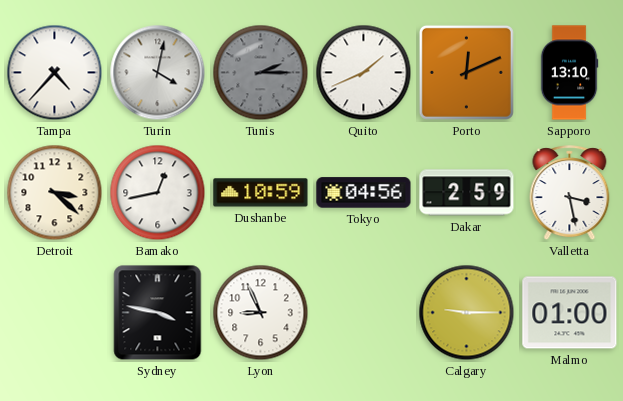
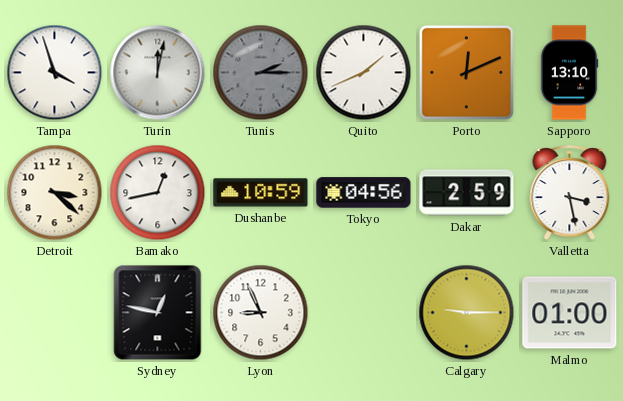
Tampa: 4:37 -> 3:57
Turin: 4:02 -> 12:02
Sydney: 3:47 -> 12:47
